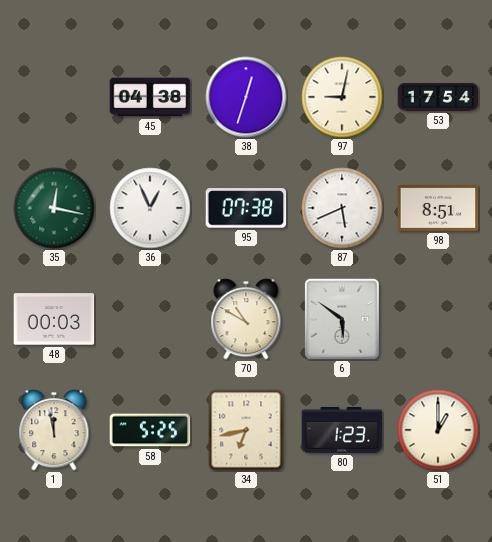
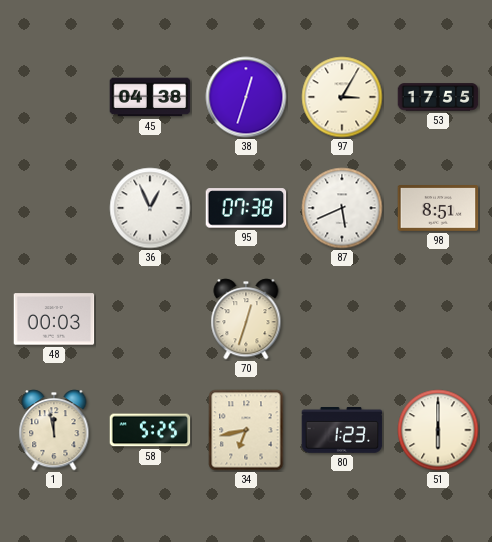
97: 9:02 -> 3:05
53: 17:54 -> 17:55
35: 12:17 -> none
70: 10:50 -> 12:33
6: 5:51 -> none
51: 1:00 -> 6:00
